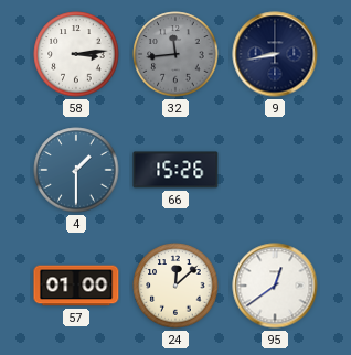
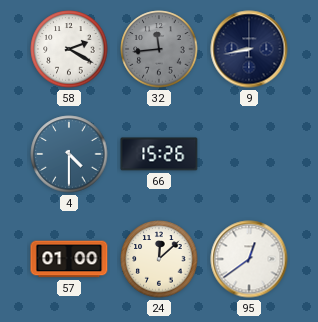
58: 3:14 -> 2:20
4: 1:30 -> 4:30
